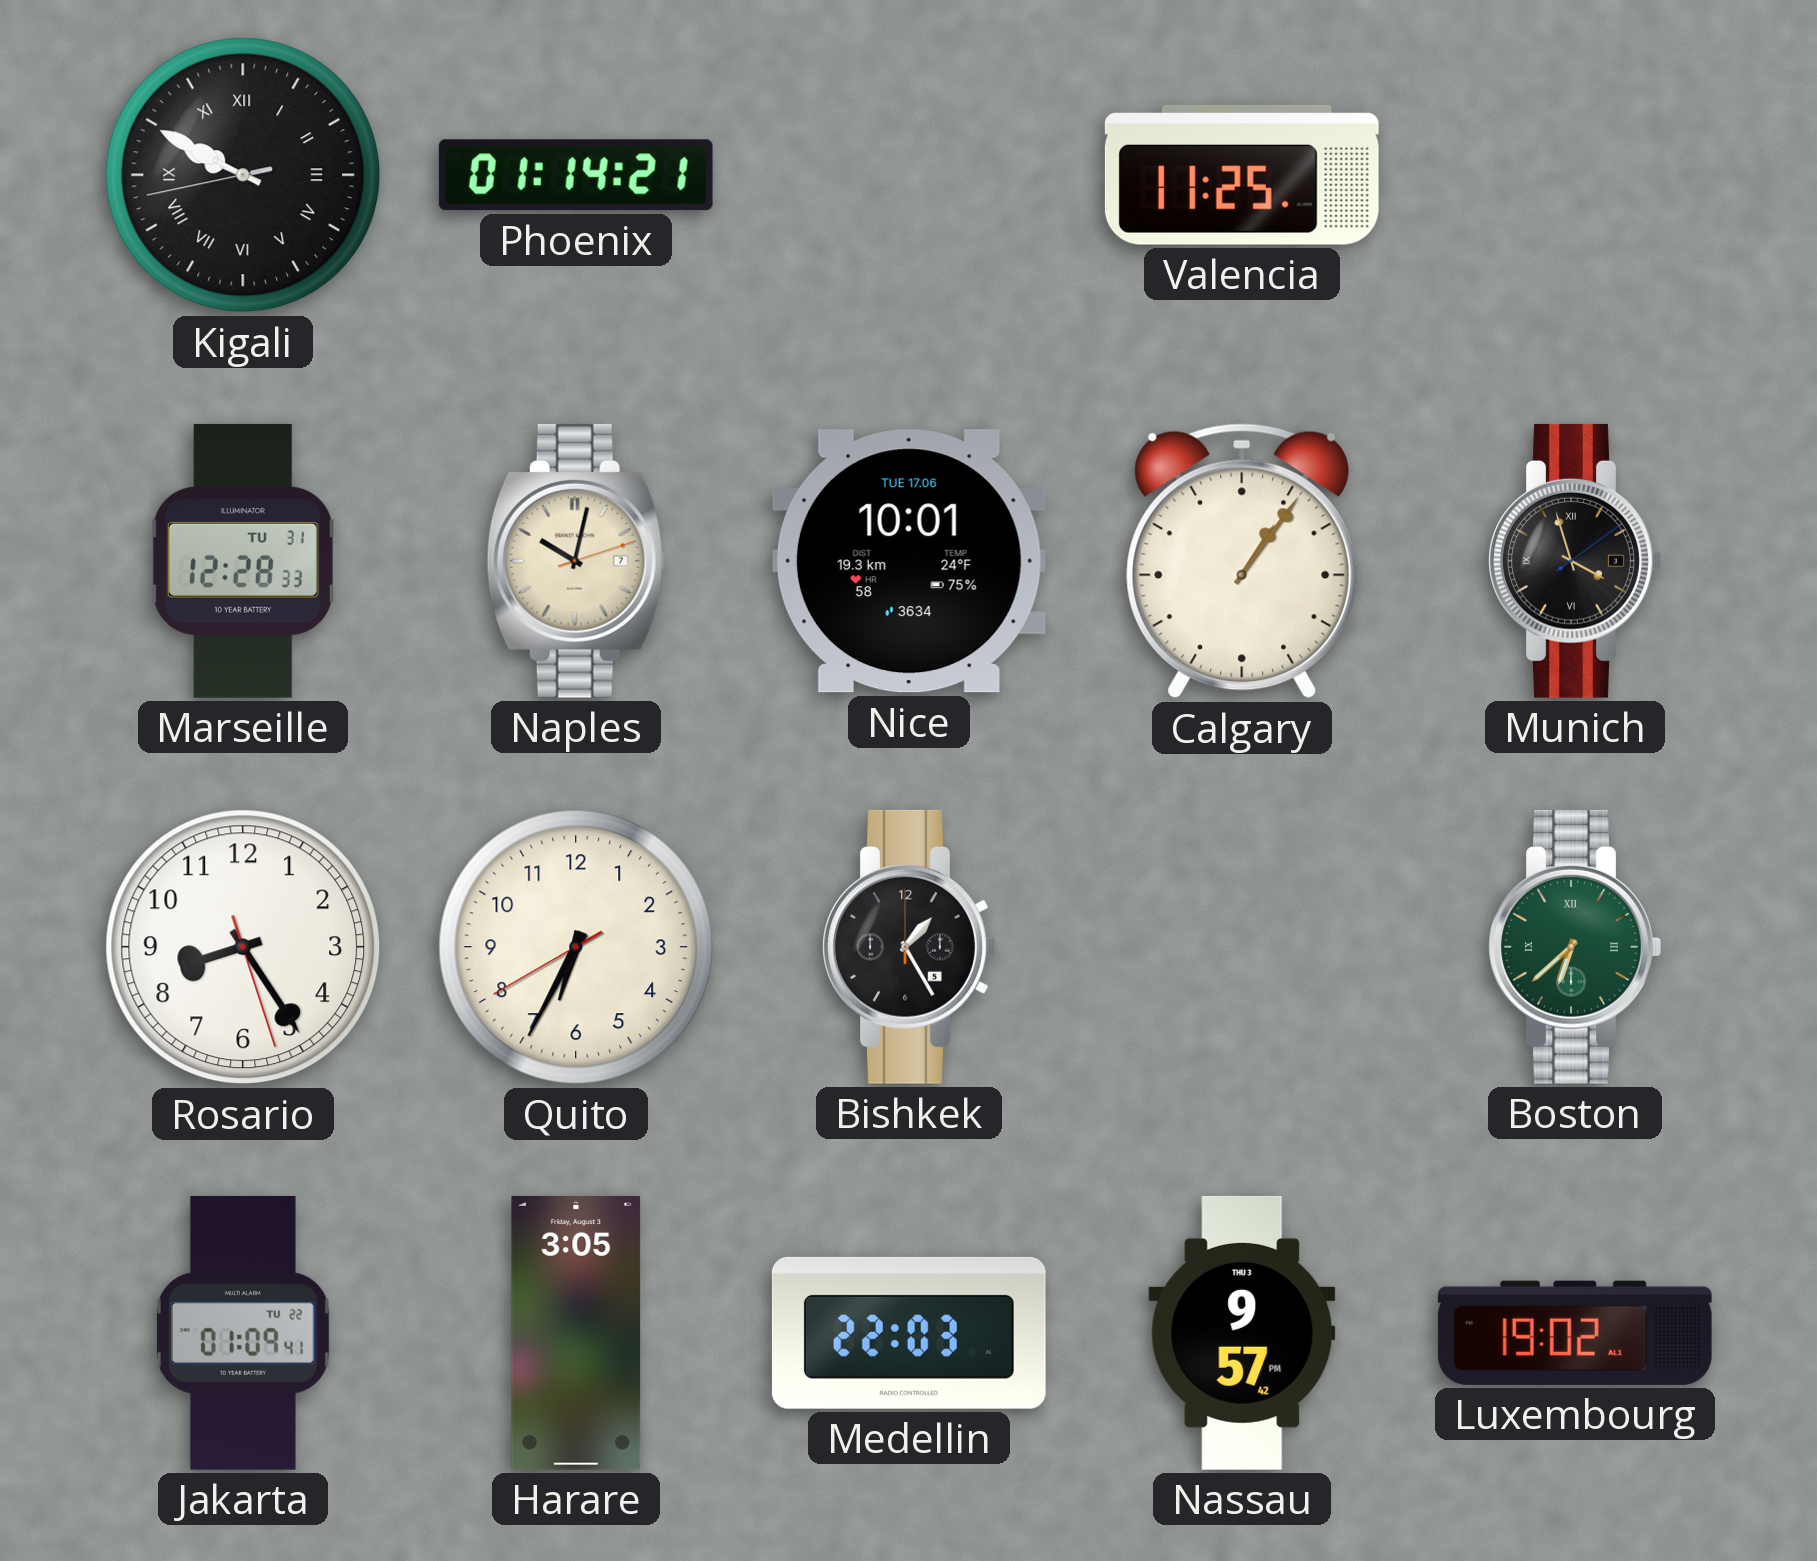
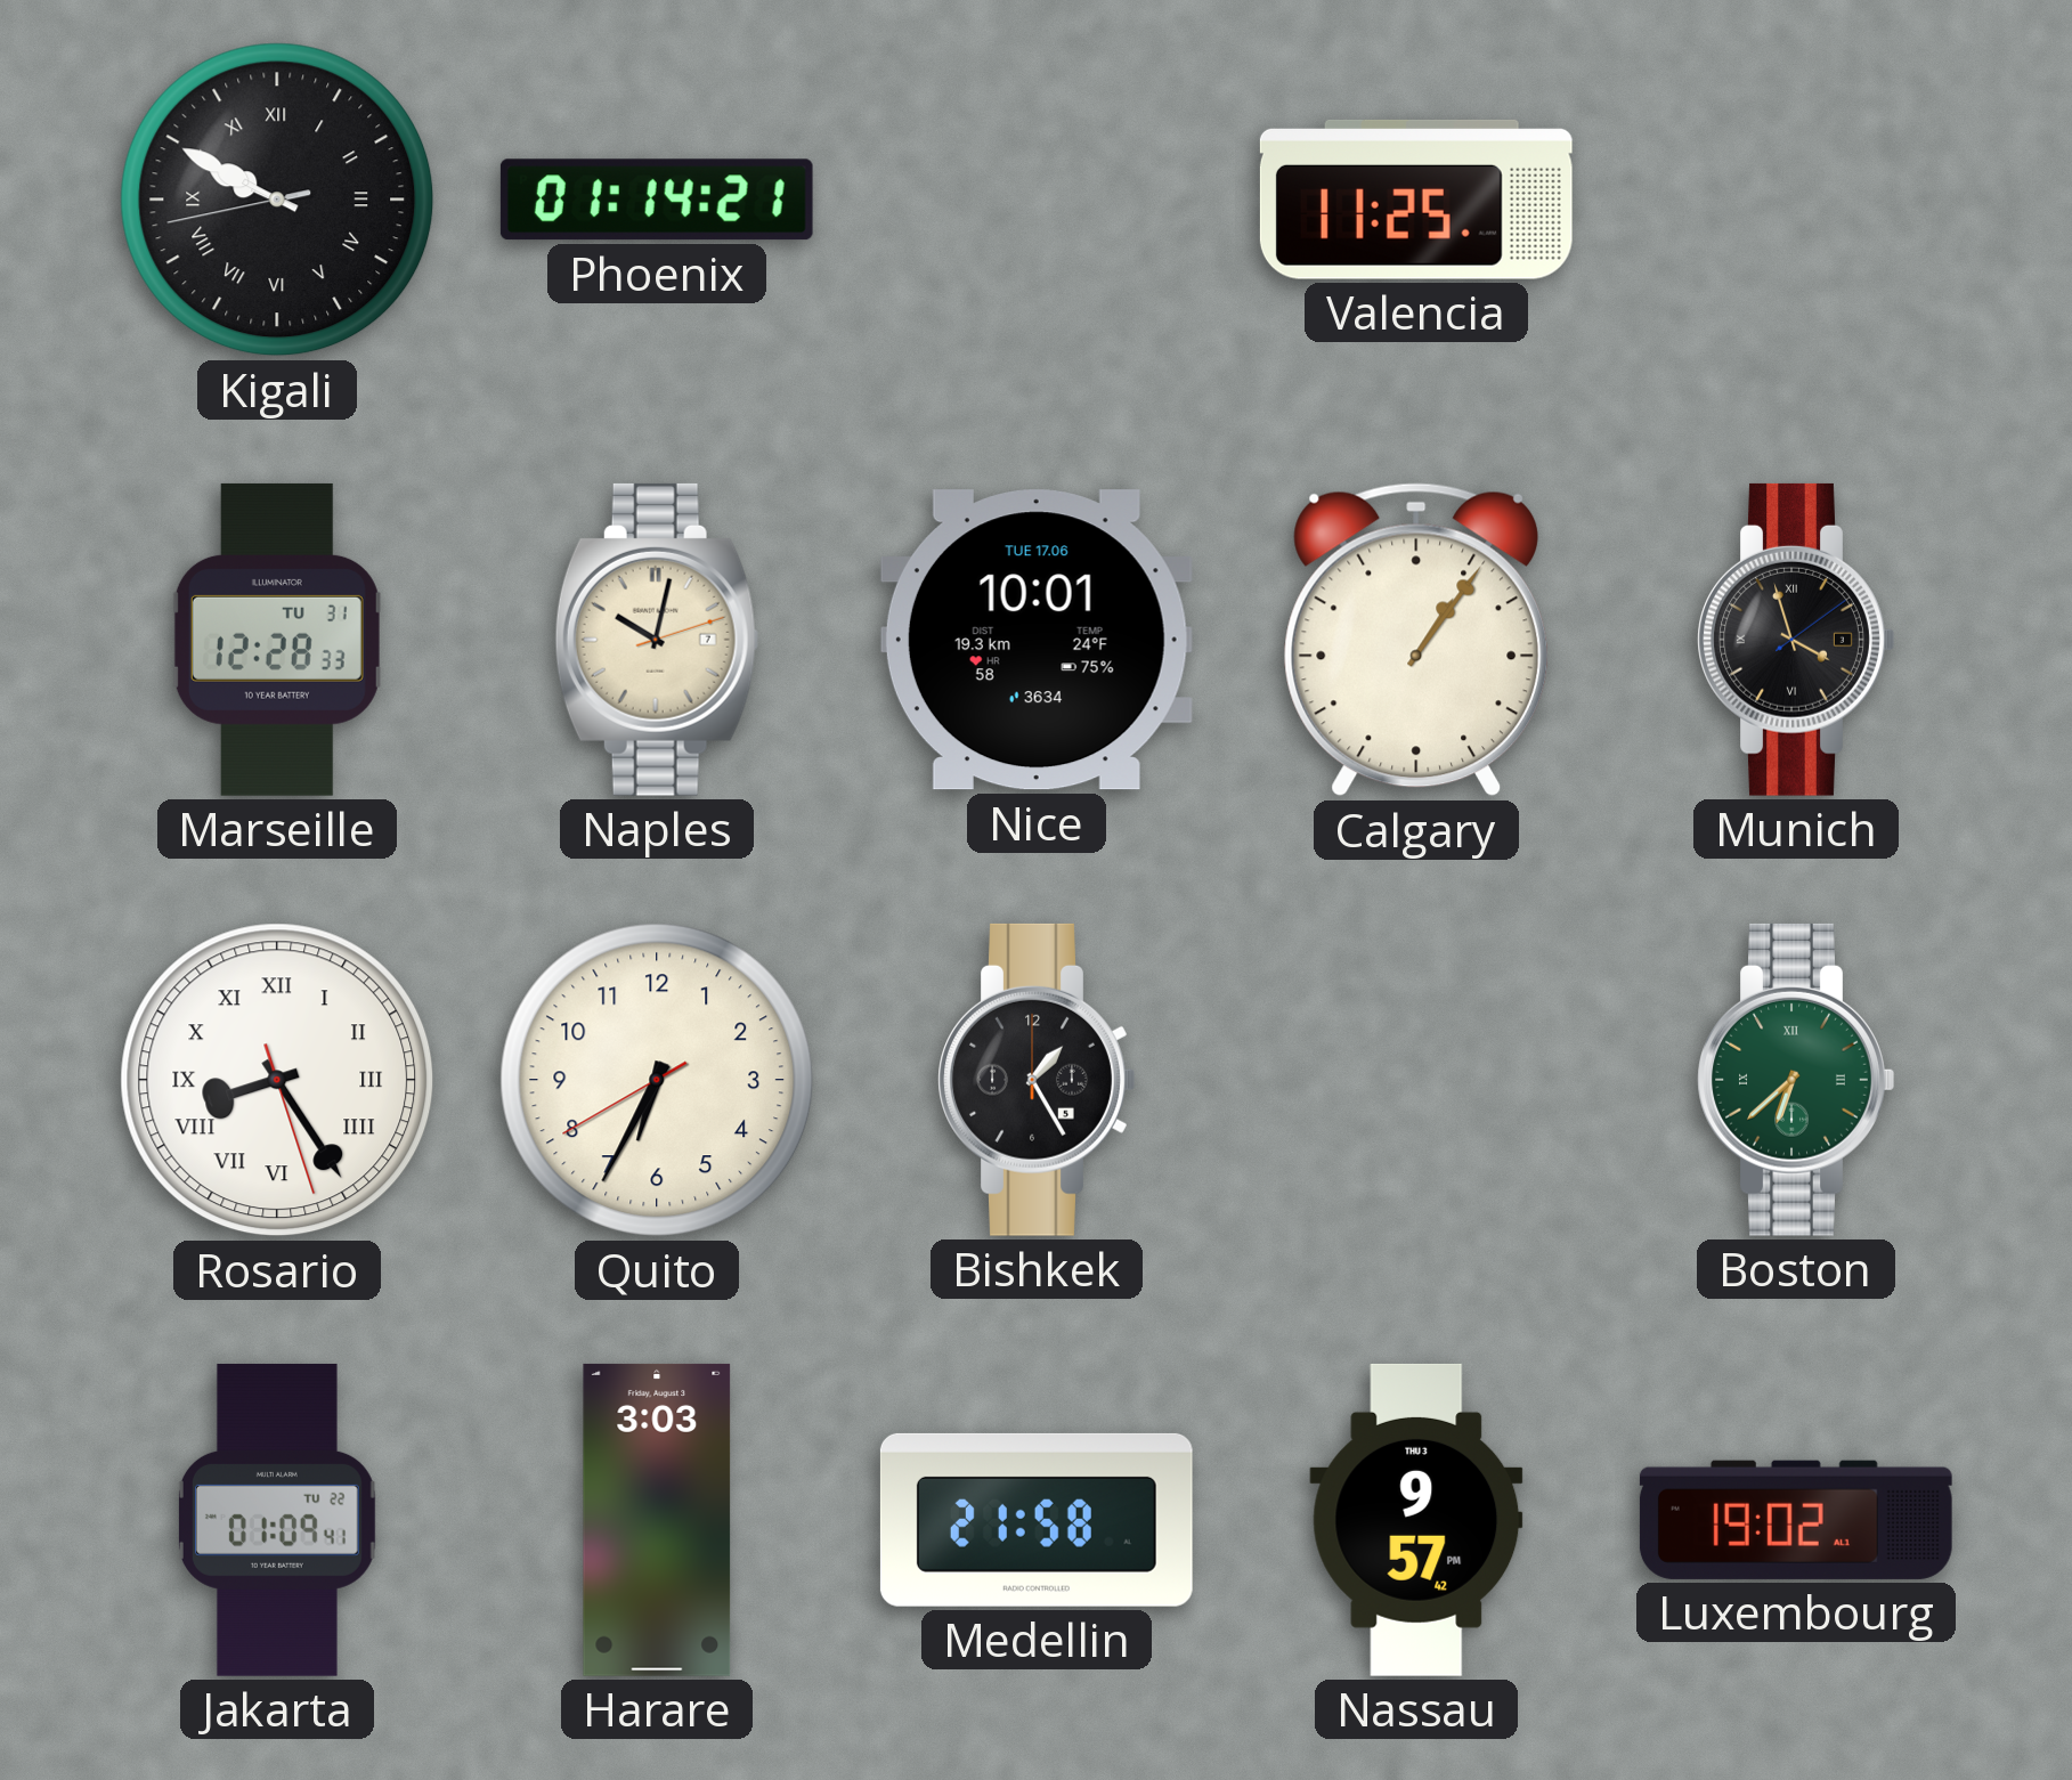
Rosario numerals: Arabic -> Roman
Harare: 3:05 -> 3:03
Medellin: 22:03 -> 21:58
